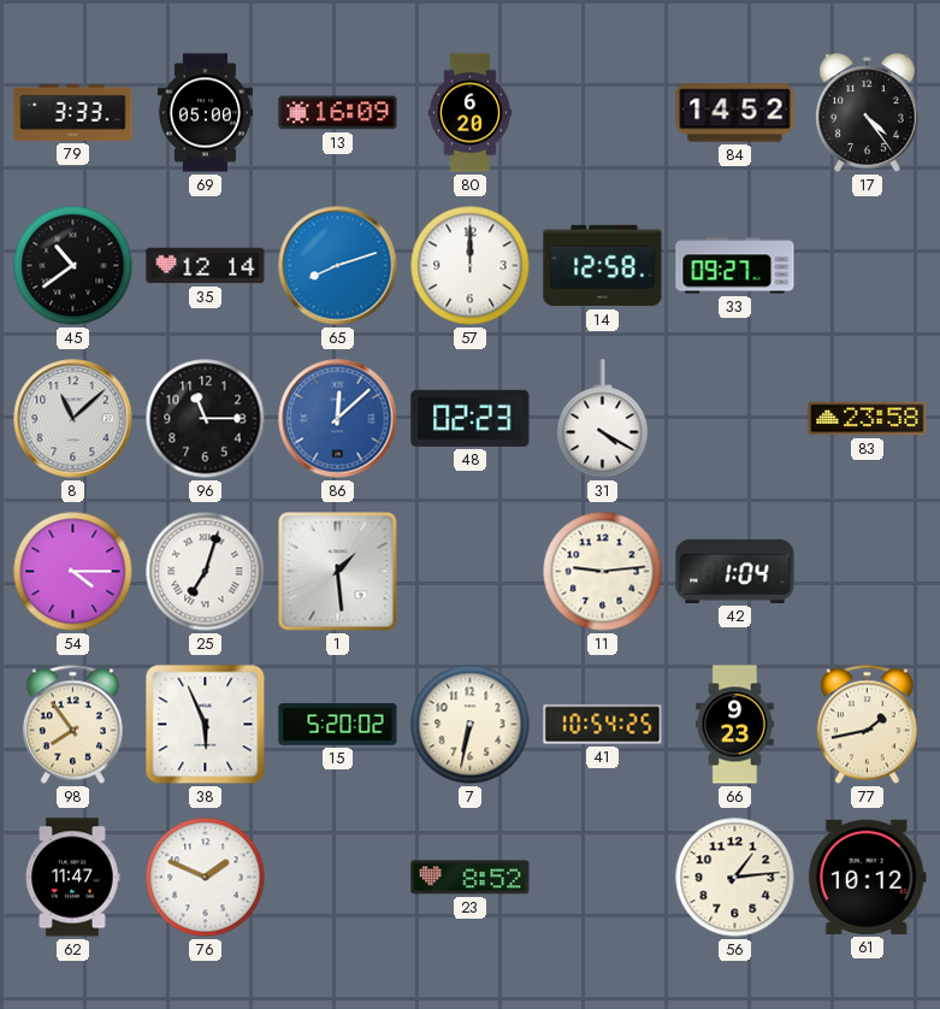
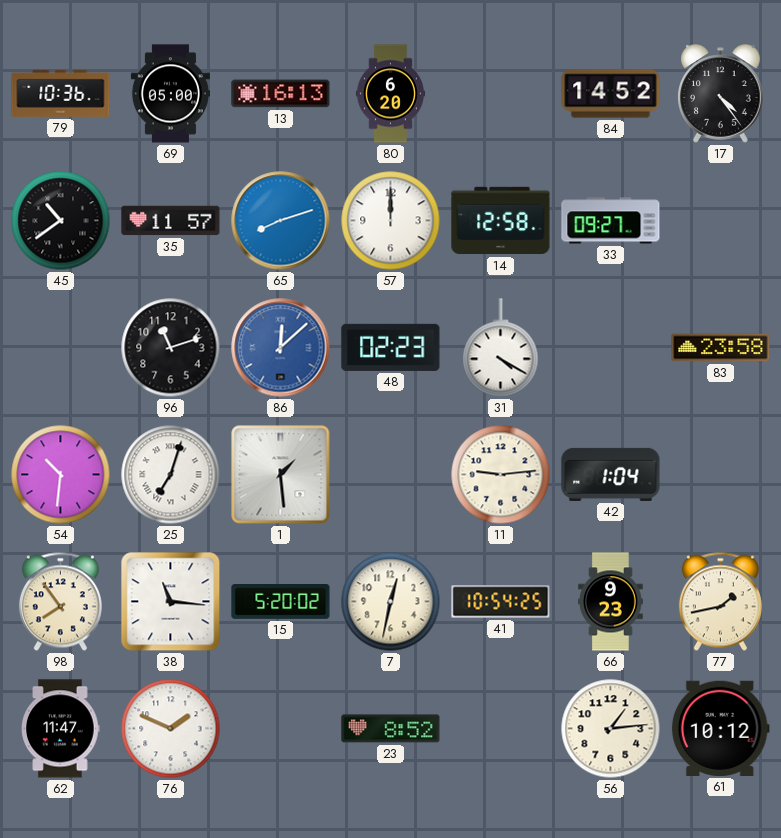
79: 3:33 -> 10:36
13: 16:09 -> 16:13
35: 12:14 -> 11:57
8: 11:08 -> none
96: 11:15 -> 11:12
54: 4:15 -> 10:31
38: 5:56 -> 11:16
7: 6:32 -> 12:32
